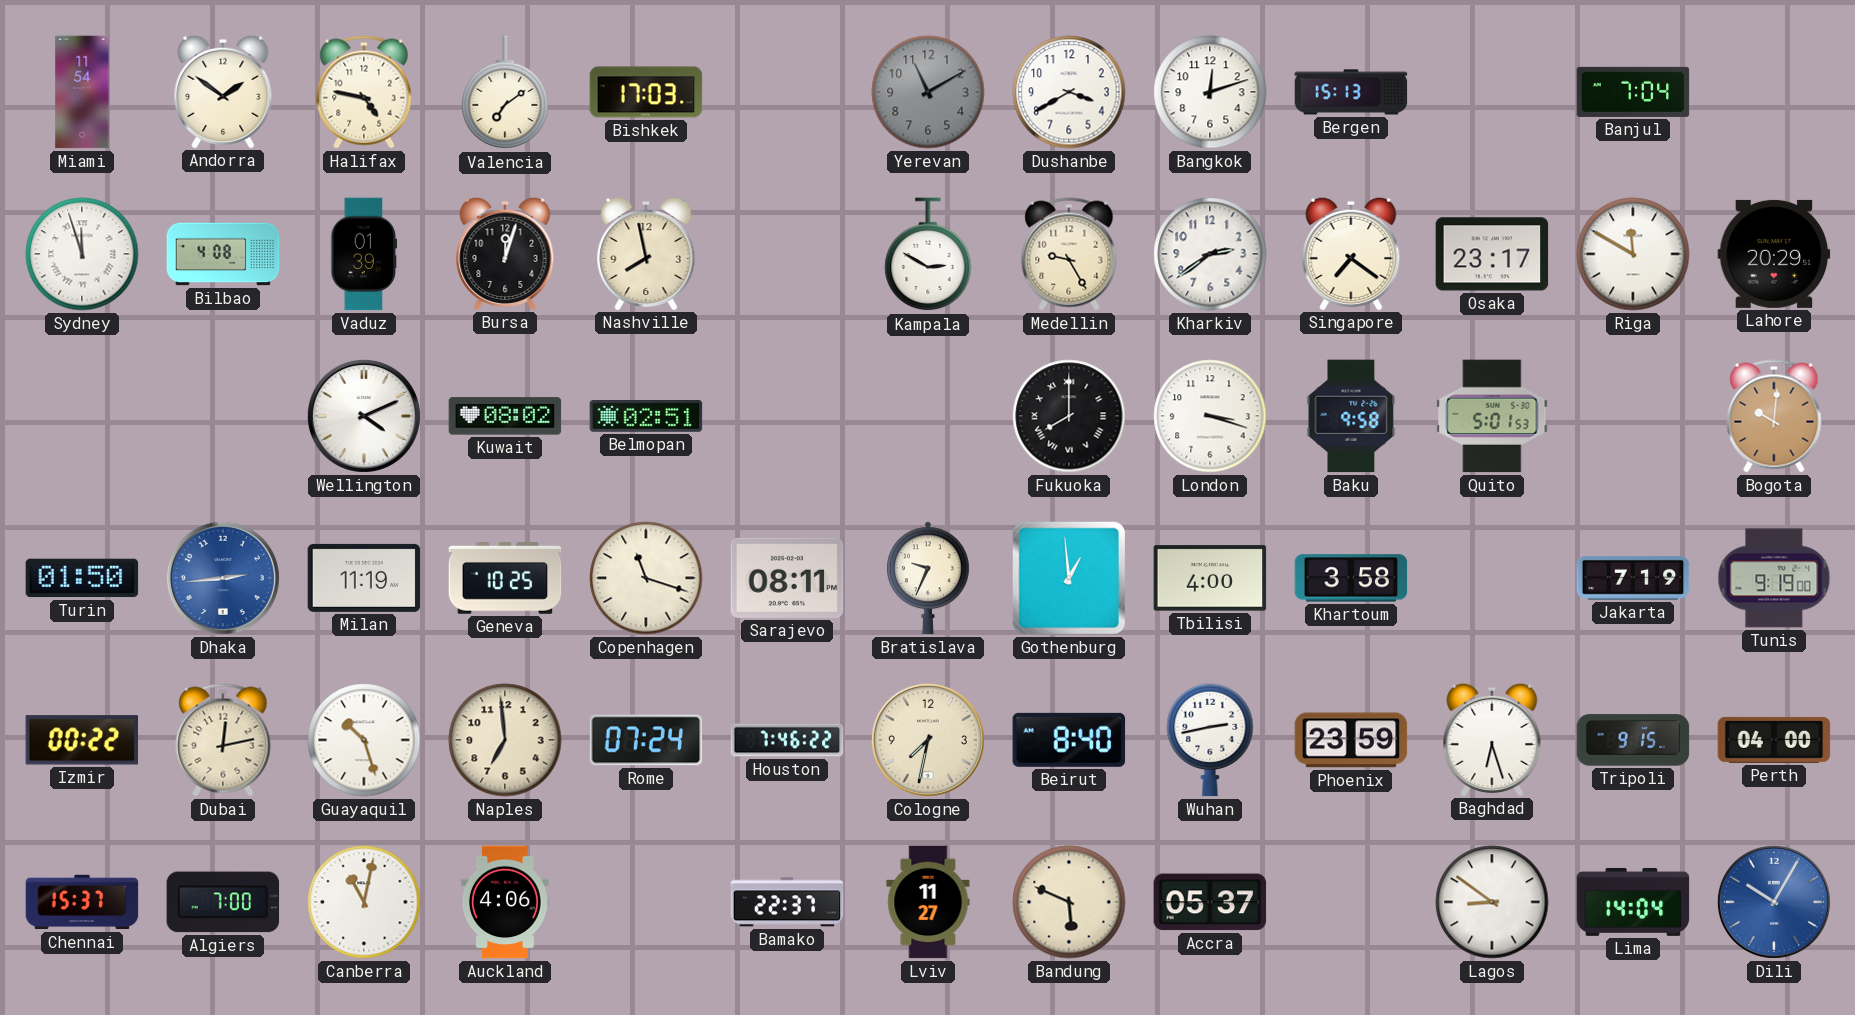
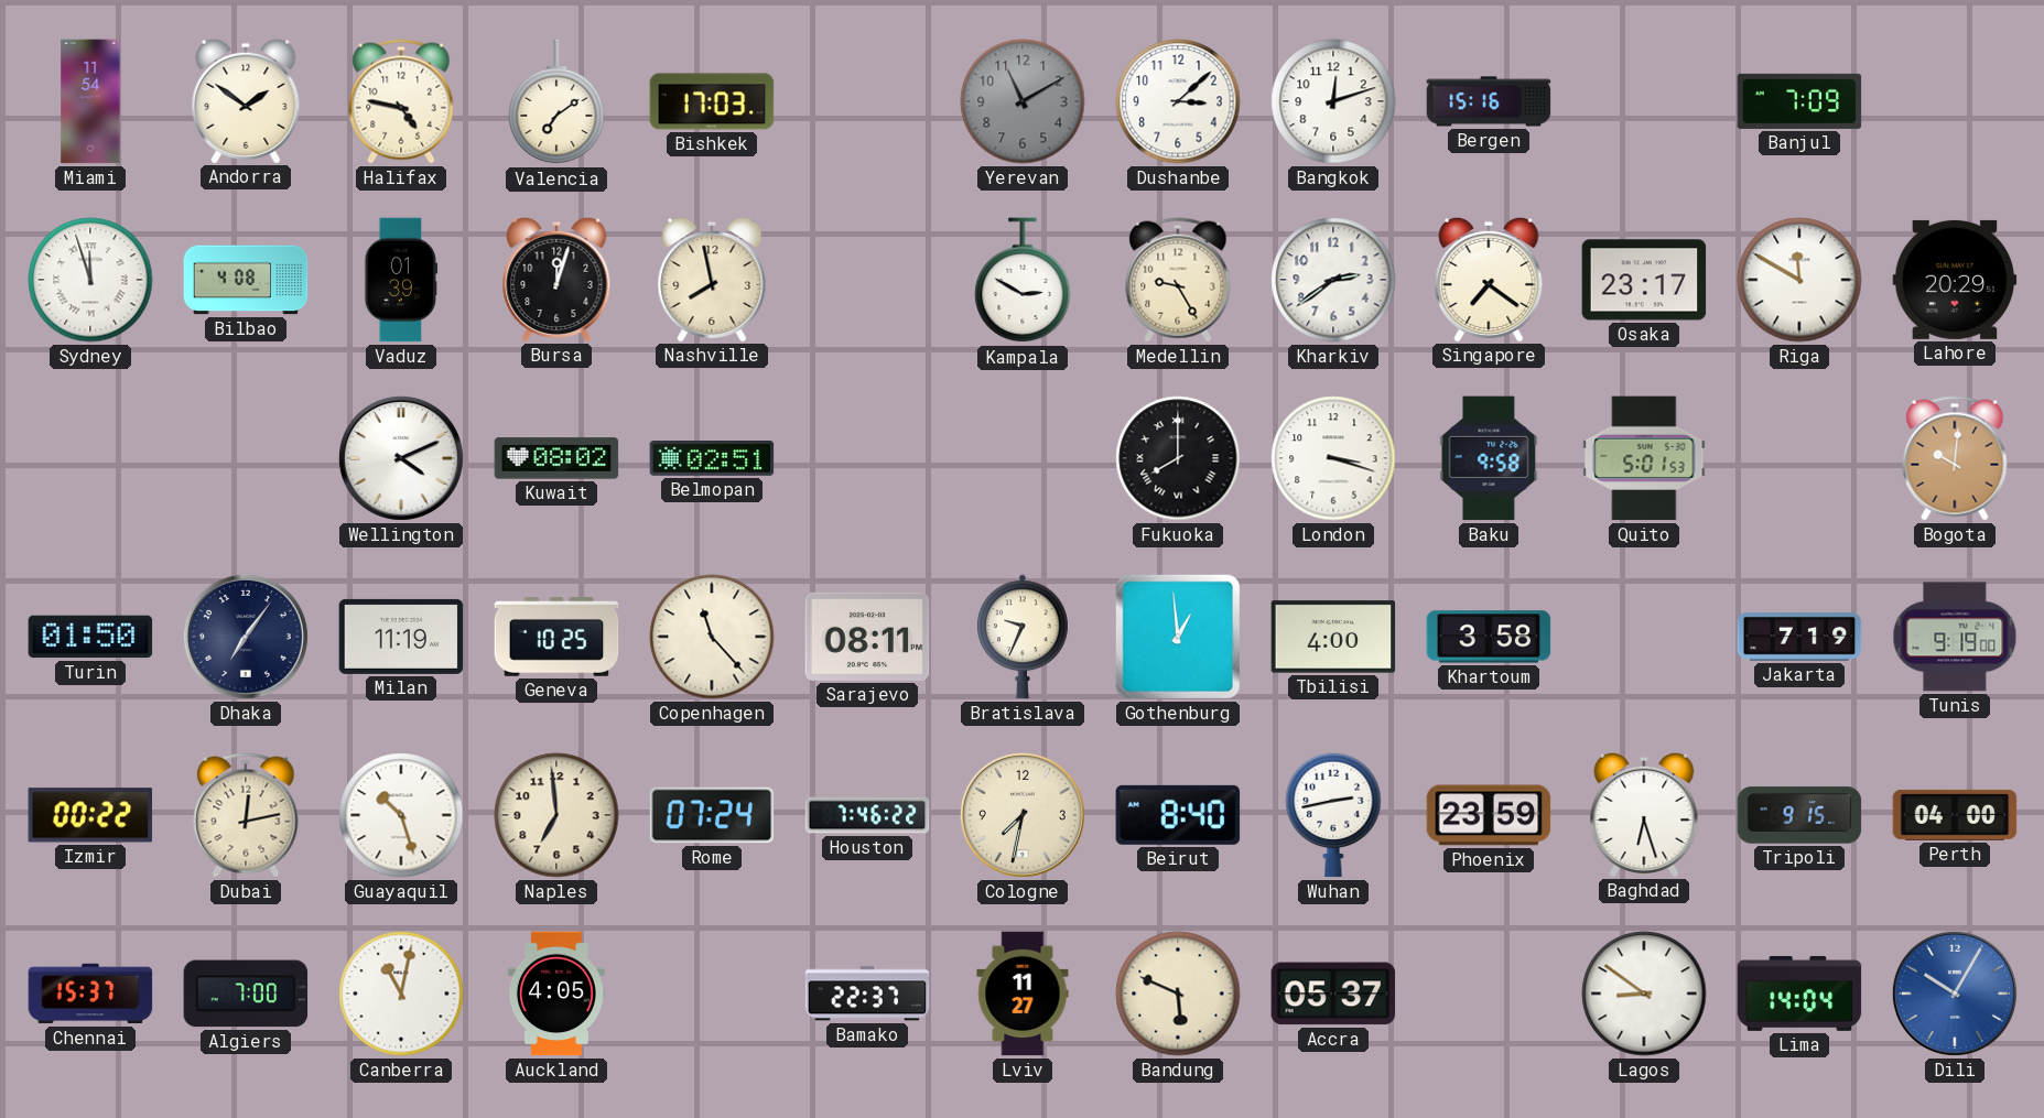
Dushanbe: 3:40 -> 3:08
Bergen: 15:13 -> 15:16
Banjul: 7:04 -> 7:09
Dhaka: 2:44 -> 7:06
Dhaka dial: blue -> navy
Copenhagen: 11:18 -> 11:23
Auckland: 4:06 -> 4:05
